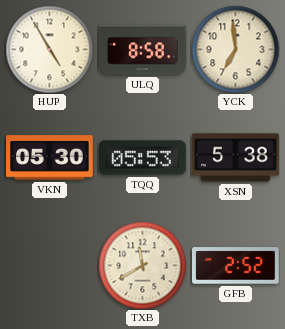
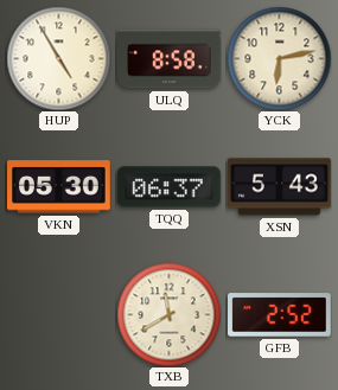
YCK: 6:59 -> 6:13
TQQ: 05:53 -> 06:37
XSN: 5:38 -> 5:43
